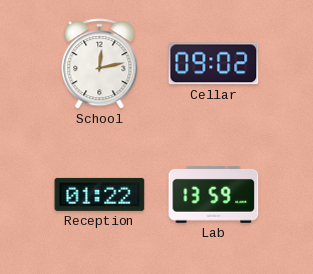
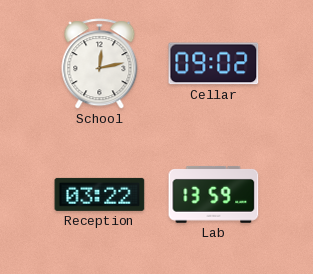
Reception: 01:22 -> 03:22
